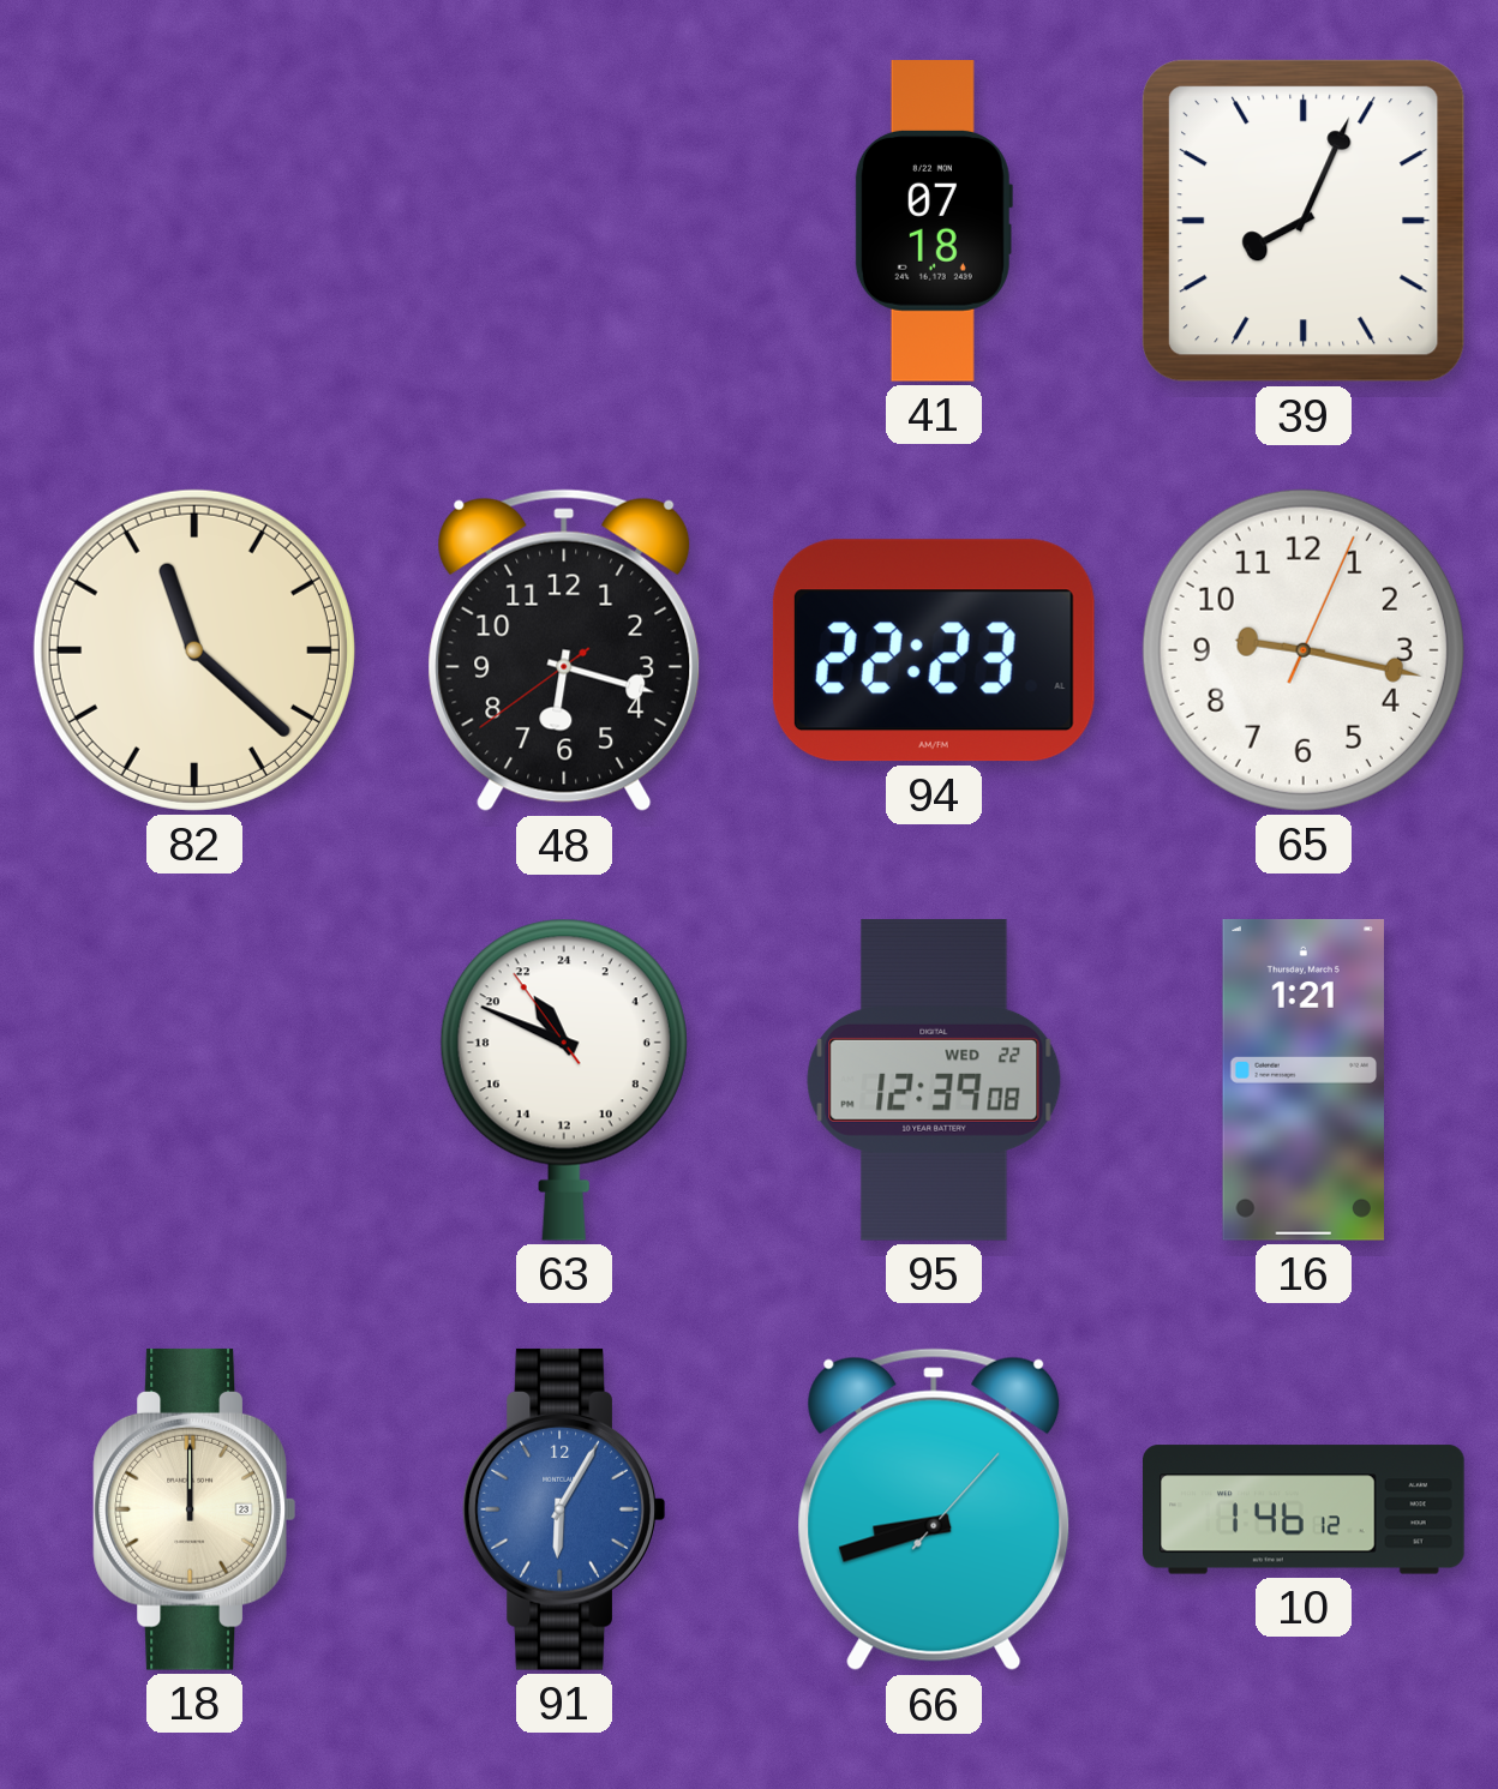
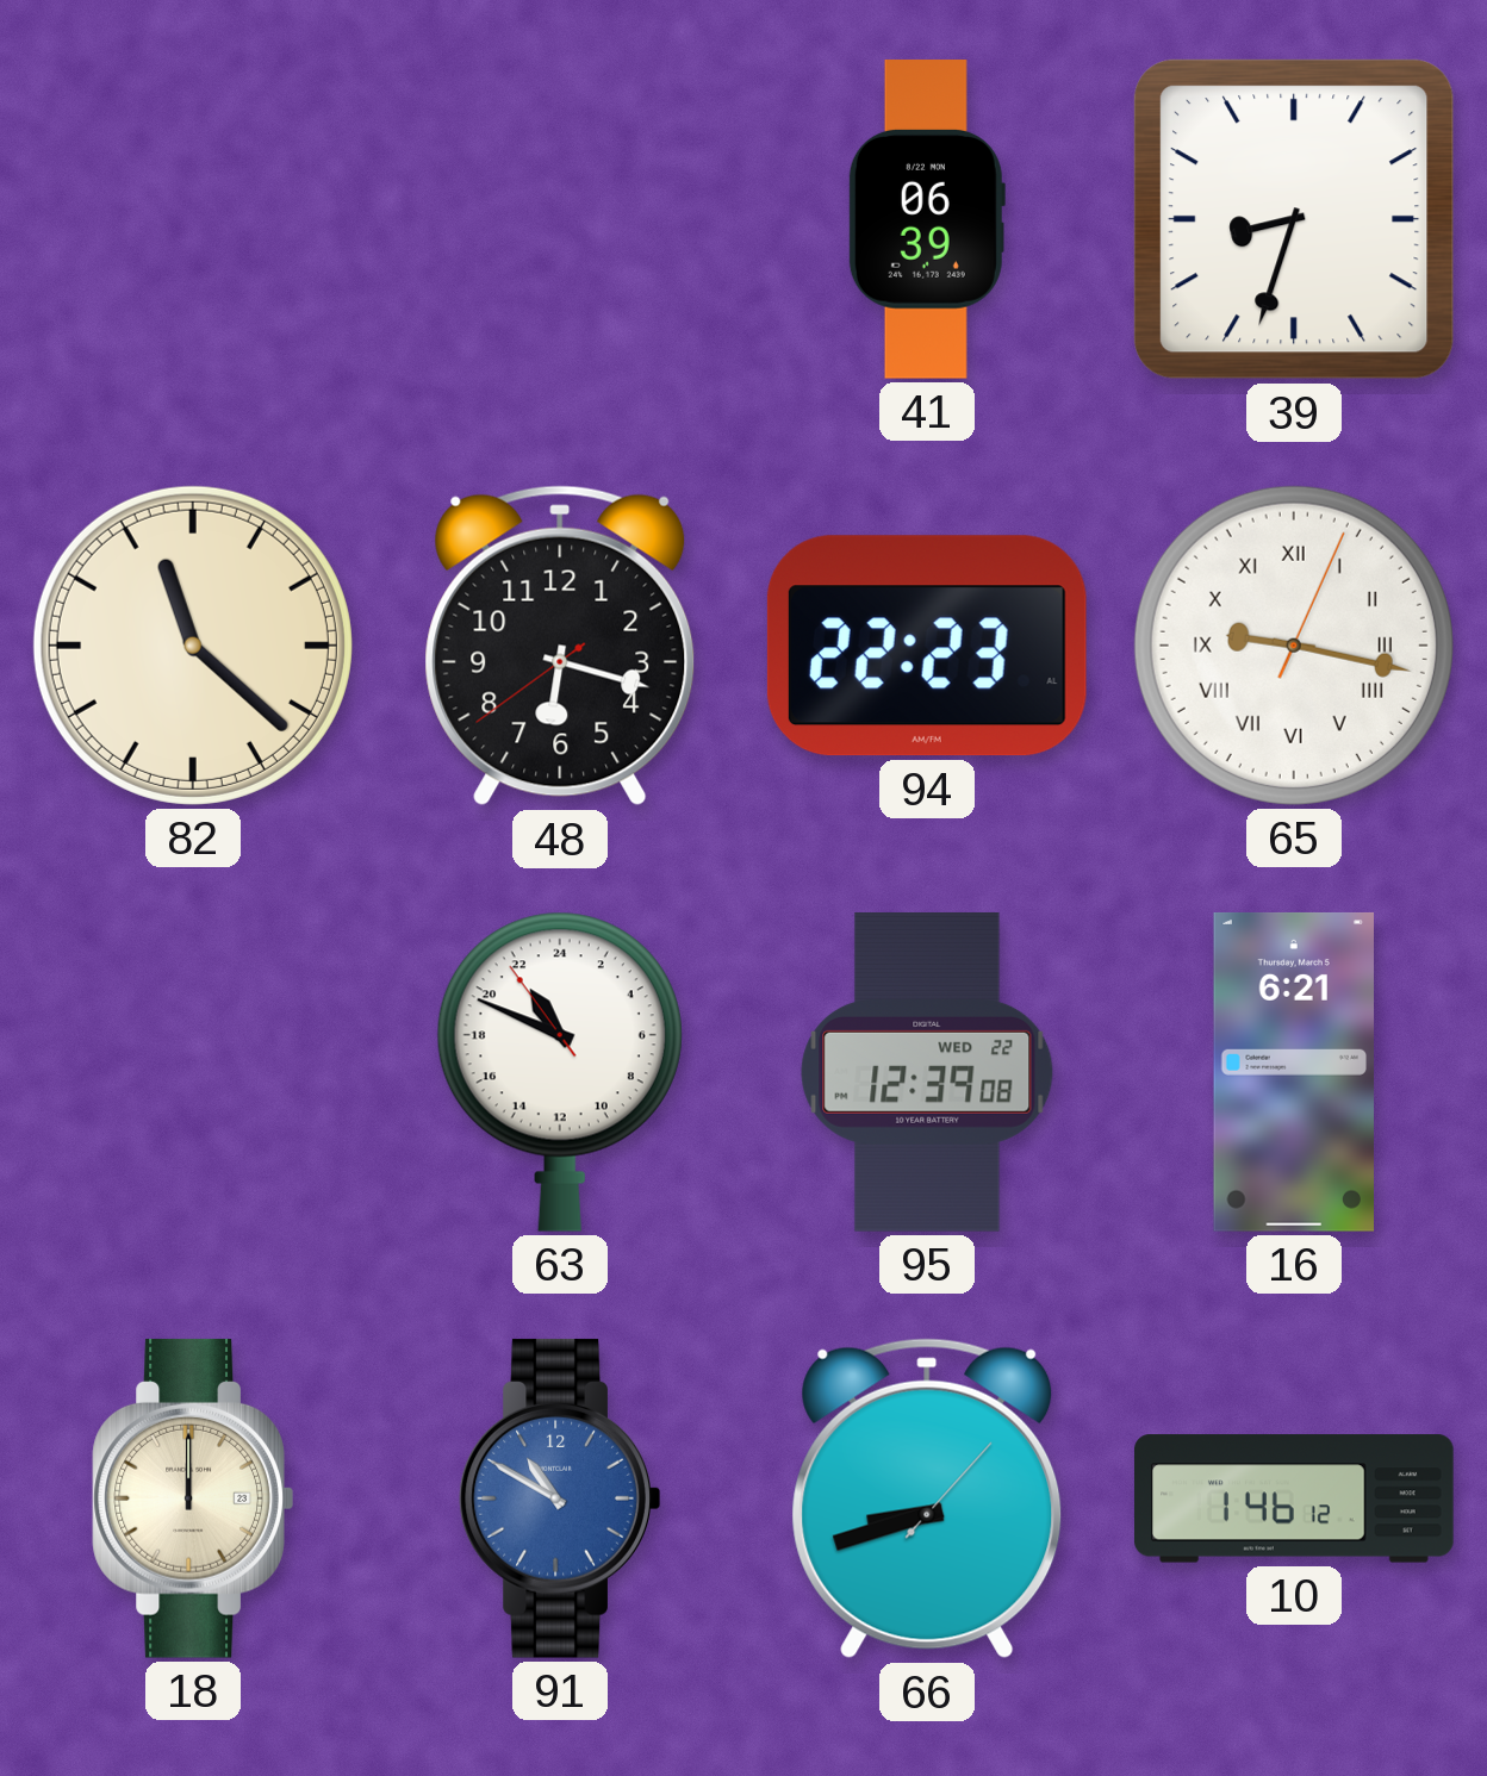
41: 07:18 -> 06:39
39: 8:04 -> 8:33
65 numerals: Arabic -> Roman
16: 1:21 -> 6:21
91: 6:05 -> 10:50
